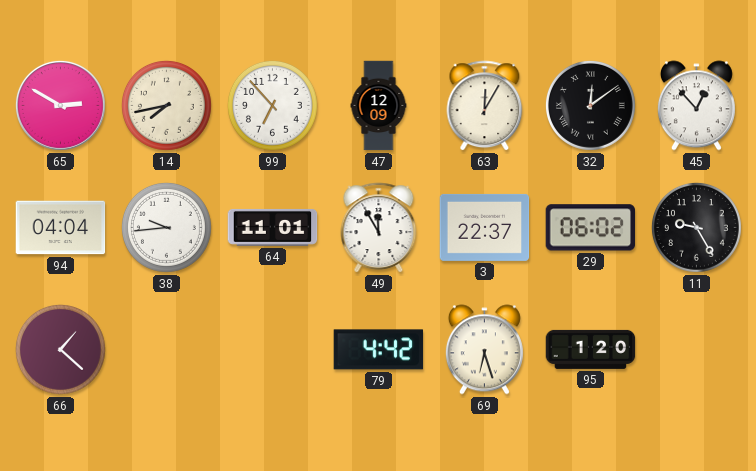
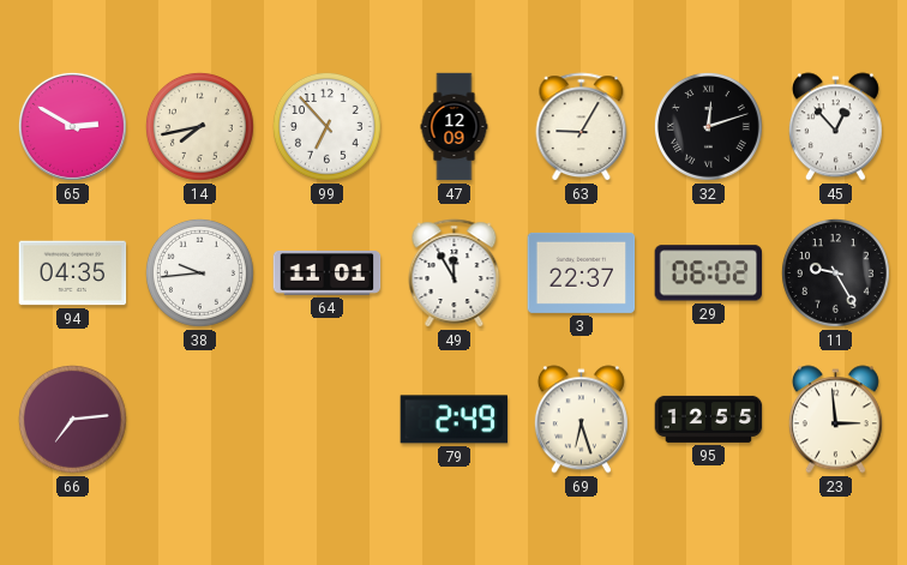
63: 12:05 -> 9:05
32: 12:09 -> 12:12
94: 04:04 -> 04:35
66: 1:22 -> 7:14
79: 4:42 -> 2:49
95: 1:20 -> 12:55
23: none -> 2:59
